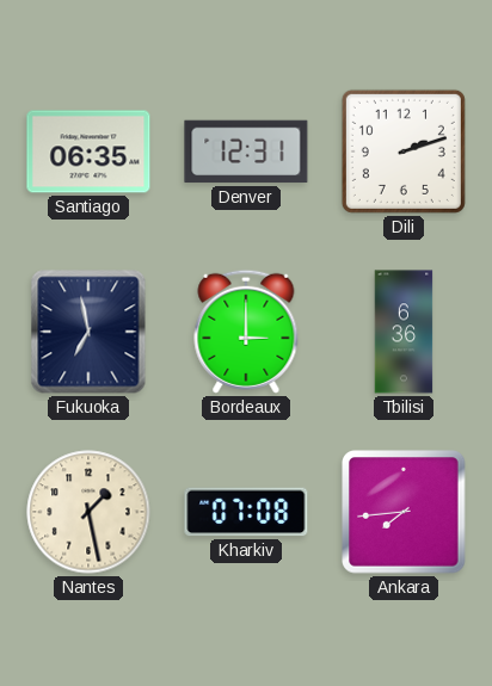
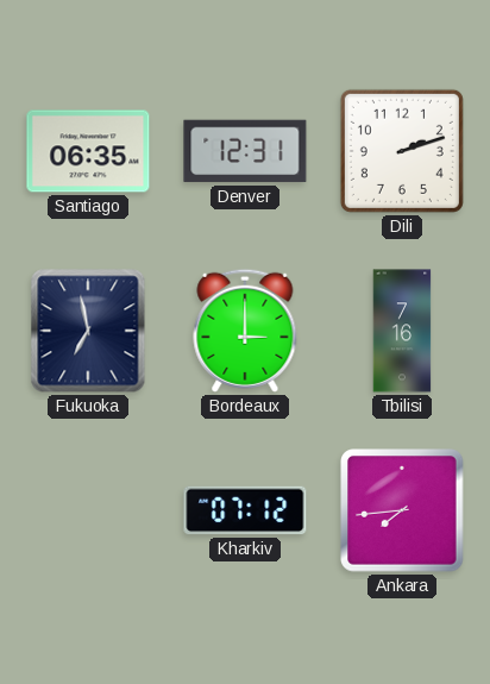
Tbilisi: 6:36 -> 7:16
Nantes: 1:28 -> none
Kharkiv: 07:08 -> 07:12
